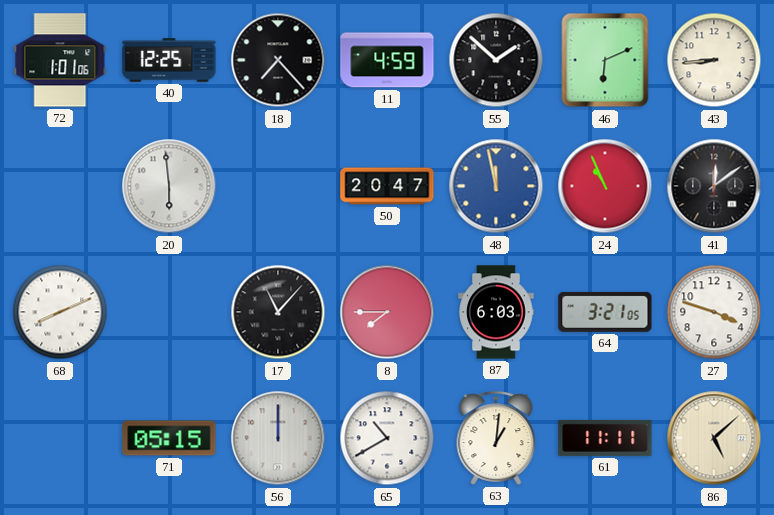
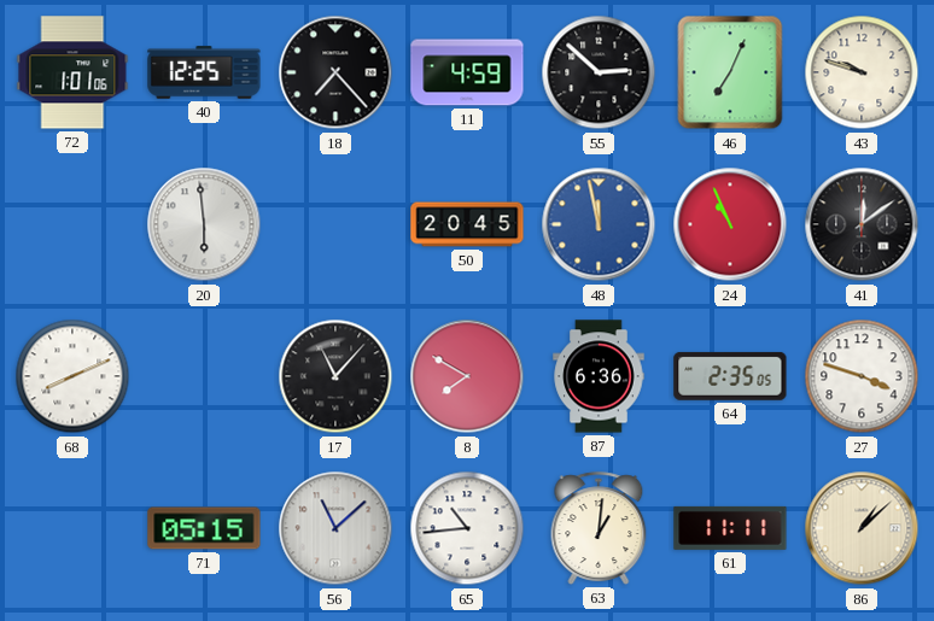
55: 1:52 -> 2:52
46: 6:11 -> 7:04
43: 8:44 -> 9:48
50: 20:47 -> 20:45
8: 7:45 -> 7:50
87: 6:03 -> 6:36
64: 3:21 -> 2:35
56: 12:00 -> 11:08
65: 10:40 -> 10:44
86: 5:08 -> 1:08
